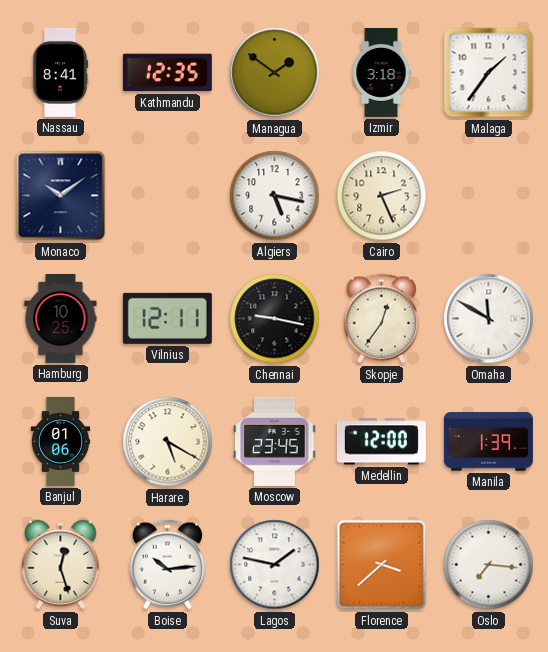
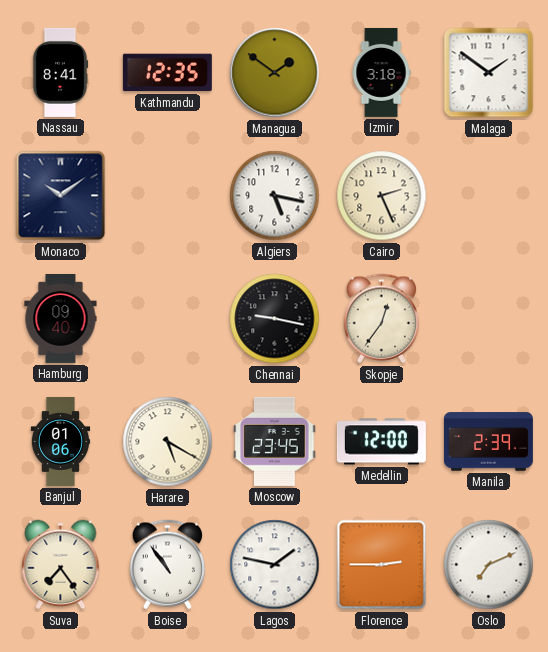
Malaga: 1:36 -> 1:51
Hamburg: 10:25 -> 09:40
Vilnius: 12:11 -> none
Omaha: 11:50 -> none
Manila: 1:39 -> 2:39
Suva: 12:27 -> 7:24
Boise: 10:14 -> 10:54
Florence: 3:38 -> 2:45
Oslo: 7:16 -> 7:11
